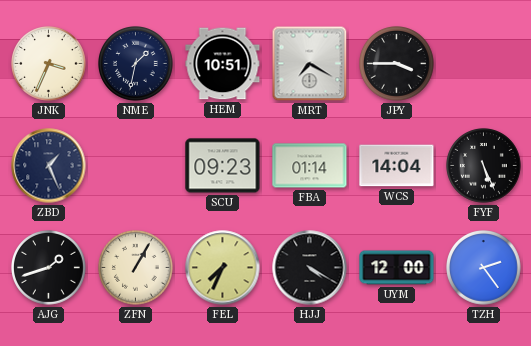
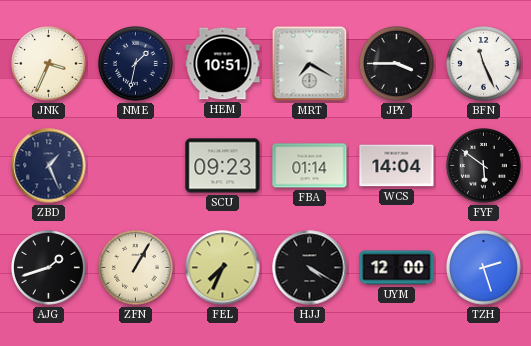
BFN: none -> 11:26
FYF: 5:26 -> 5:51
TZH: 2:24 -> 2:27
